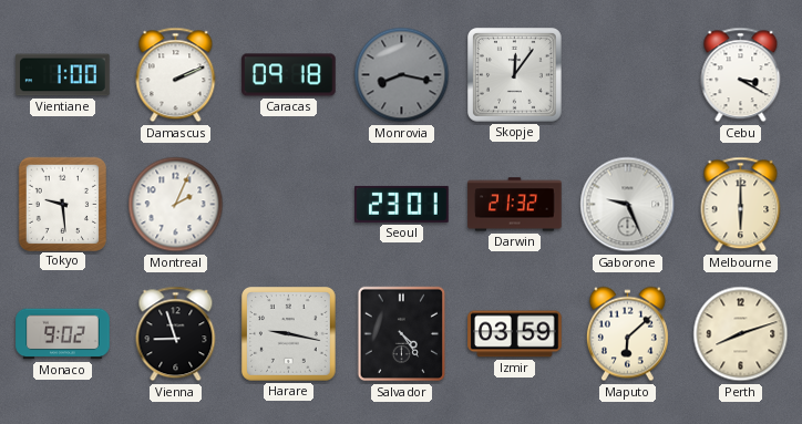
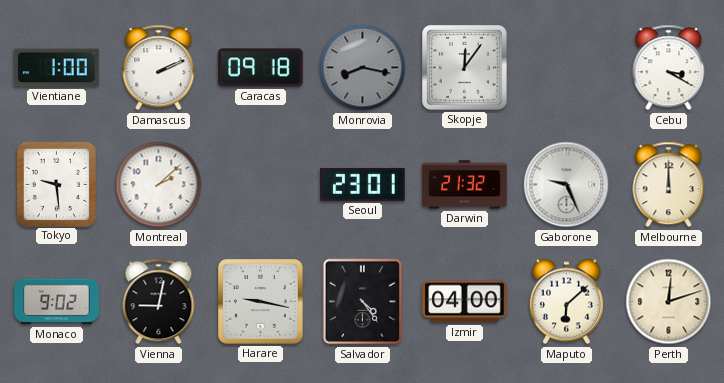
Montreal: 2:04 -> 2:08
Melbourne: 6:00 -> 12:00
Vienna: 8:57 -> 9:02
Izmir: 03:59 -> 04:00
Perth: 8:12 -> 12:12
